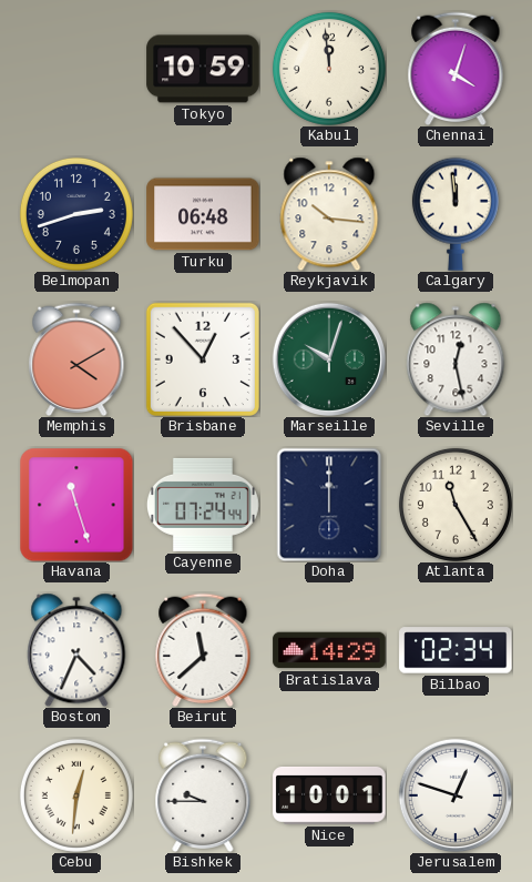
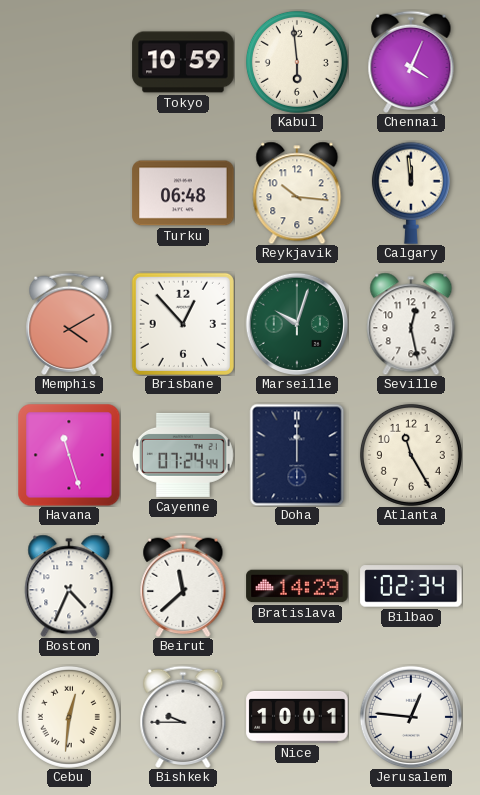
Kabul: 11:59 -> 5:59
Chennai: 4:03 -> 4:04
Belmopan: 2:42 -> none
Jerusalem: 12:48 -> 12:46
